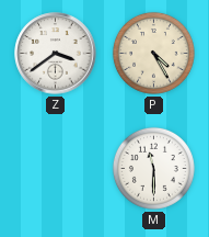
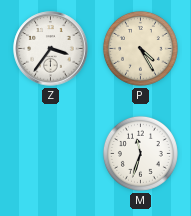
Z: 3:39 -> 3:36
M: 11:30 -> 11:33
